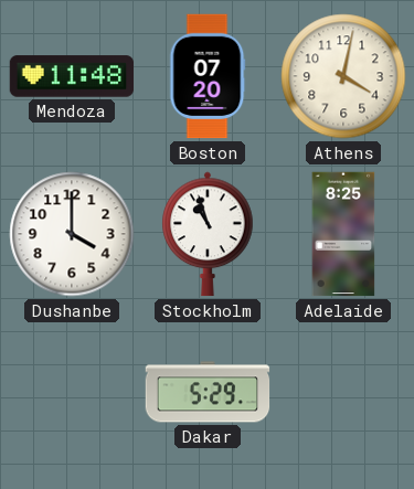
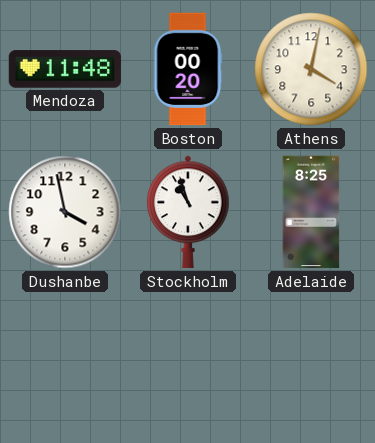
Boston: 07:20 -> 00:20
Dushanbe: 4:00 -> 3:58
Dakar: 5:29 -> none
